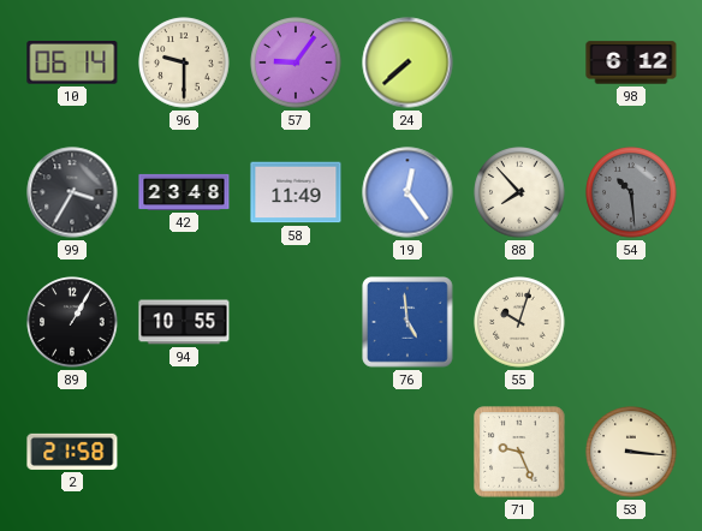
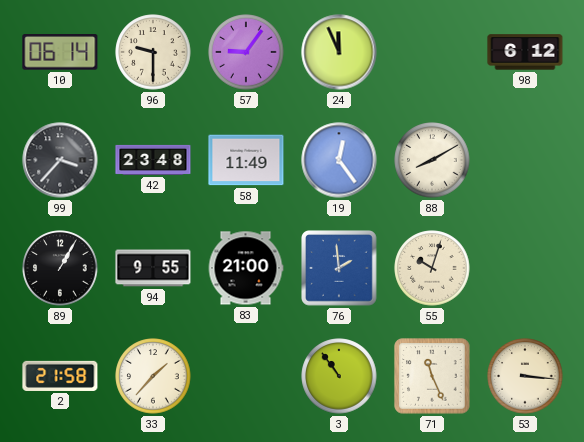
24: 7:38 -> 11:56
99: 3:35 -> 3:37
88: 7:53 -> 8:10
54: 10:29 -> none
94: 10:55 -> 9:55
83: none -> 21:00
76: 4:59 -> 1:59
33: none -> 1:37
3: none -> 10:54
71: 9:26 -> 11:26
